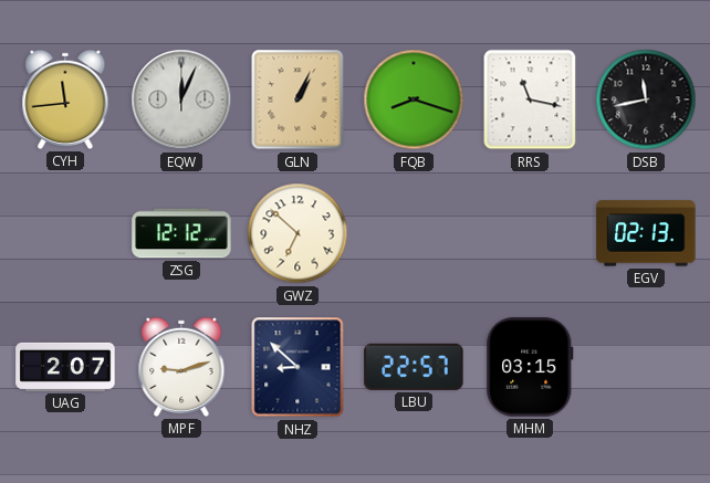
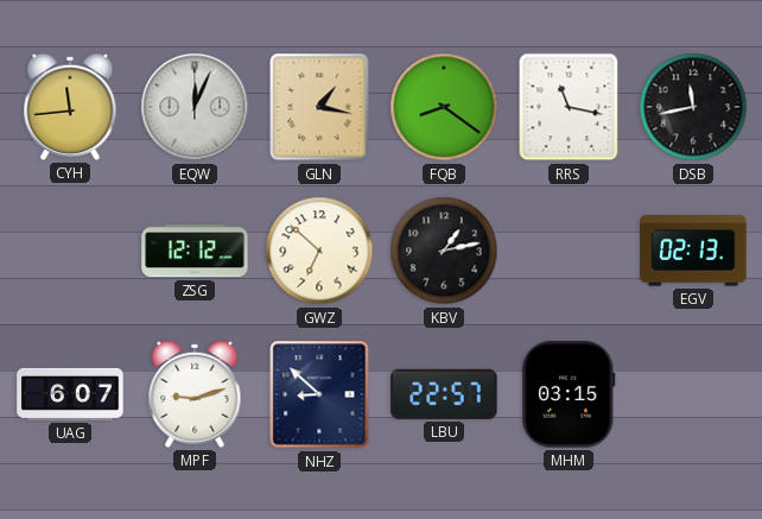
GLN: 1:04 -> 1:17
FQB: 8:18 -> 8:21
KBV: none -> 1:13
UAG: 2:07 -> 6:07
